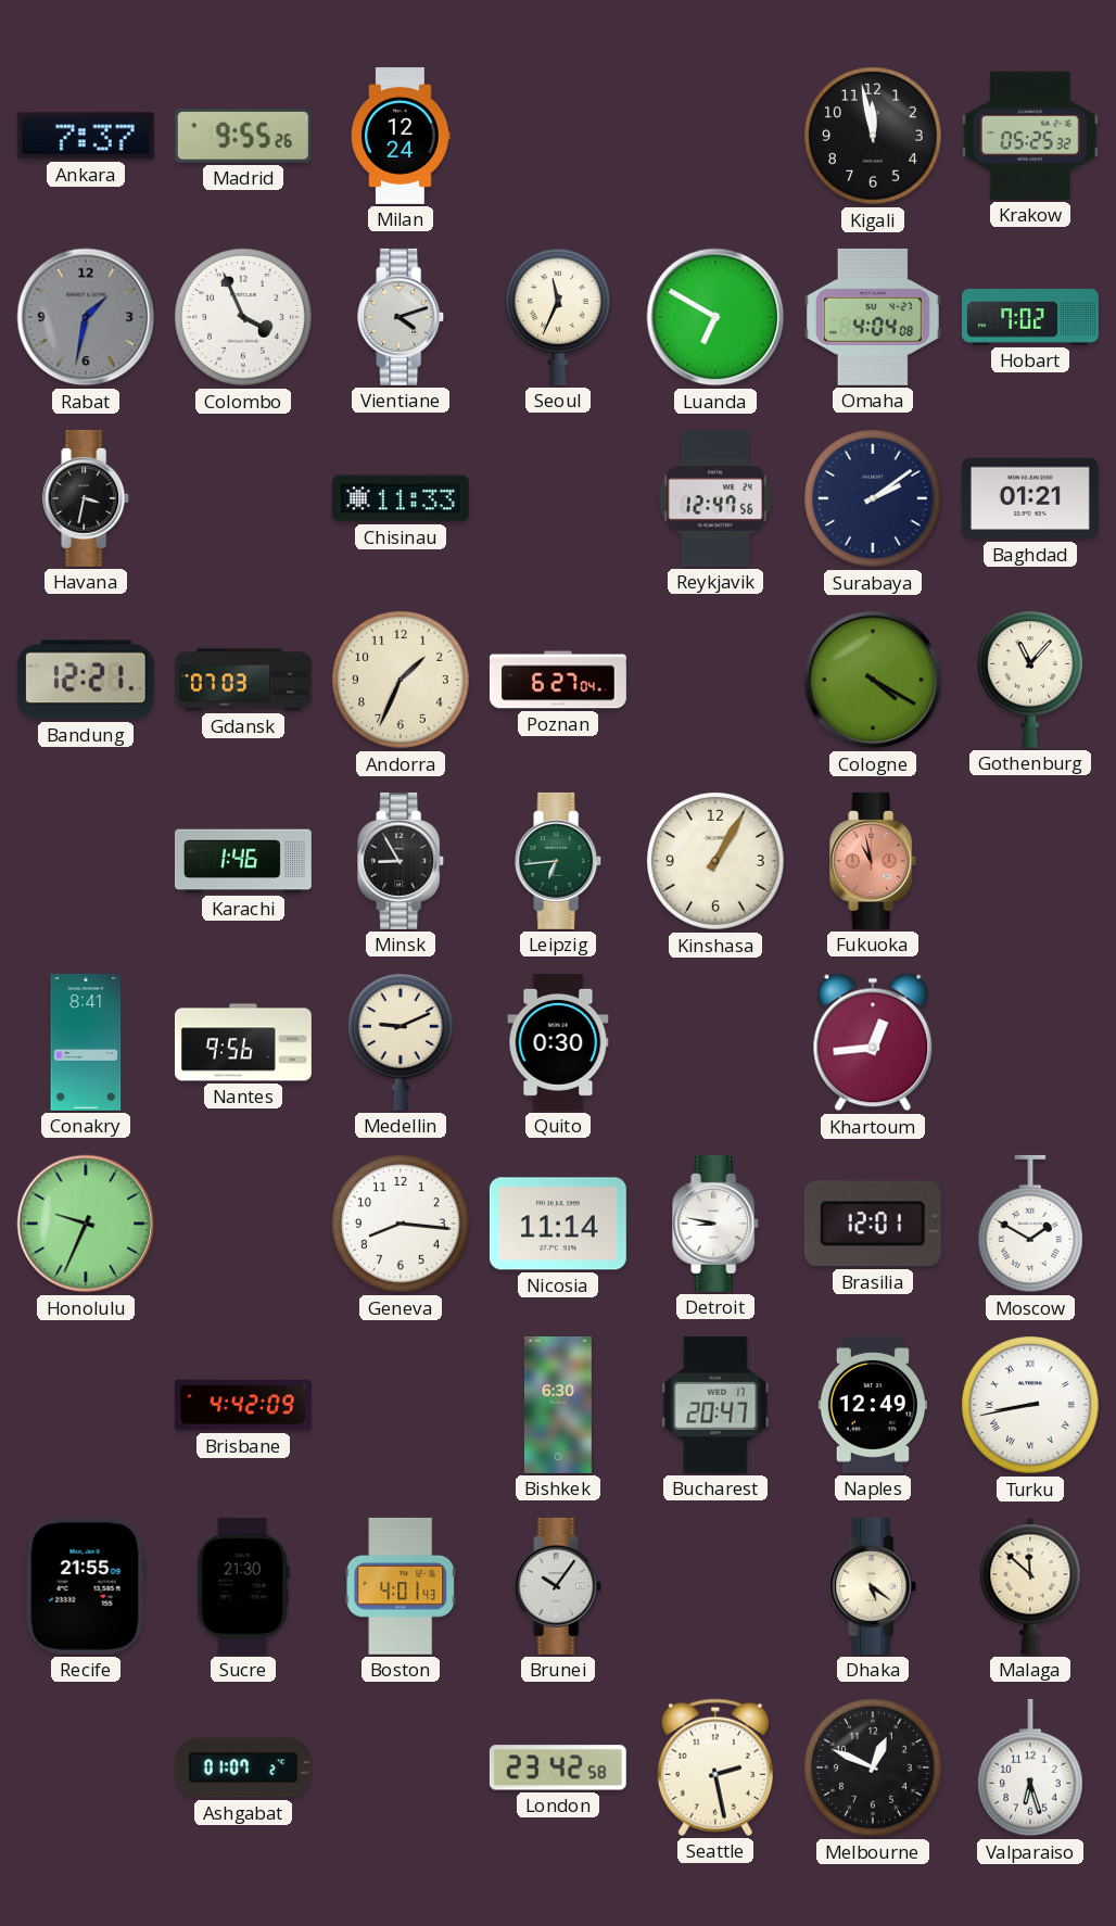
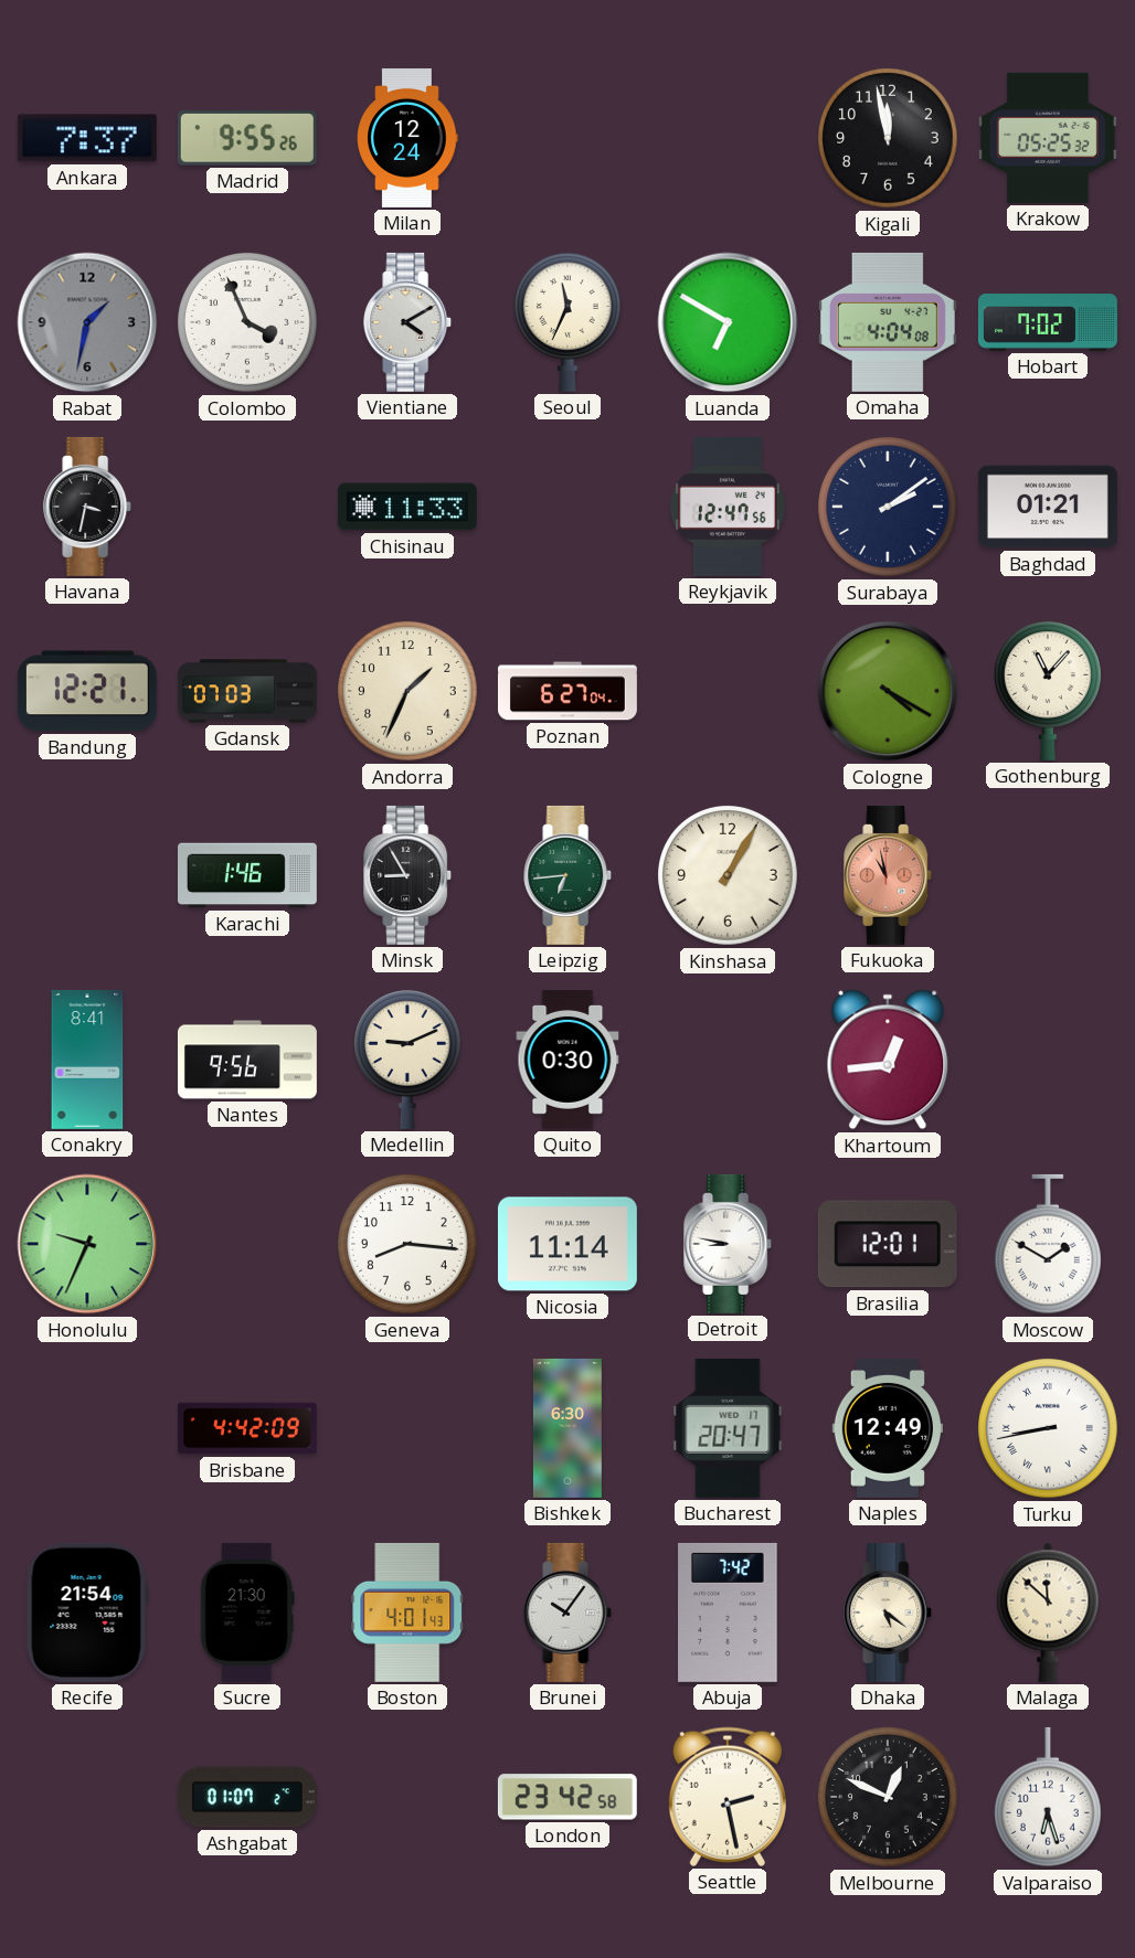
Vientiane: 4:12 -> 4:10
Recife: 21:55 -> 21:54
Abuja: none -> 7:42
